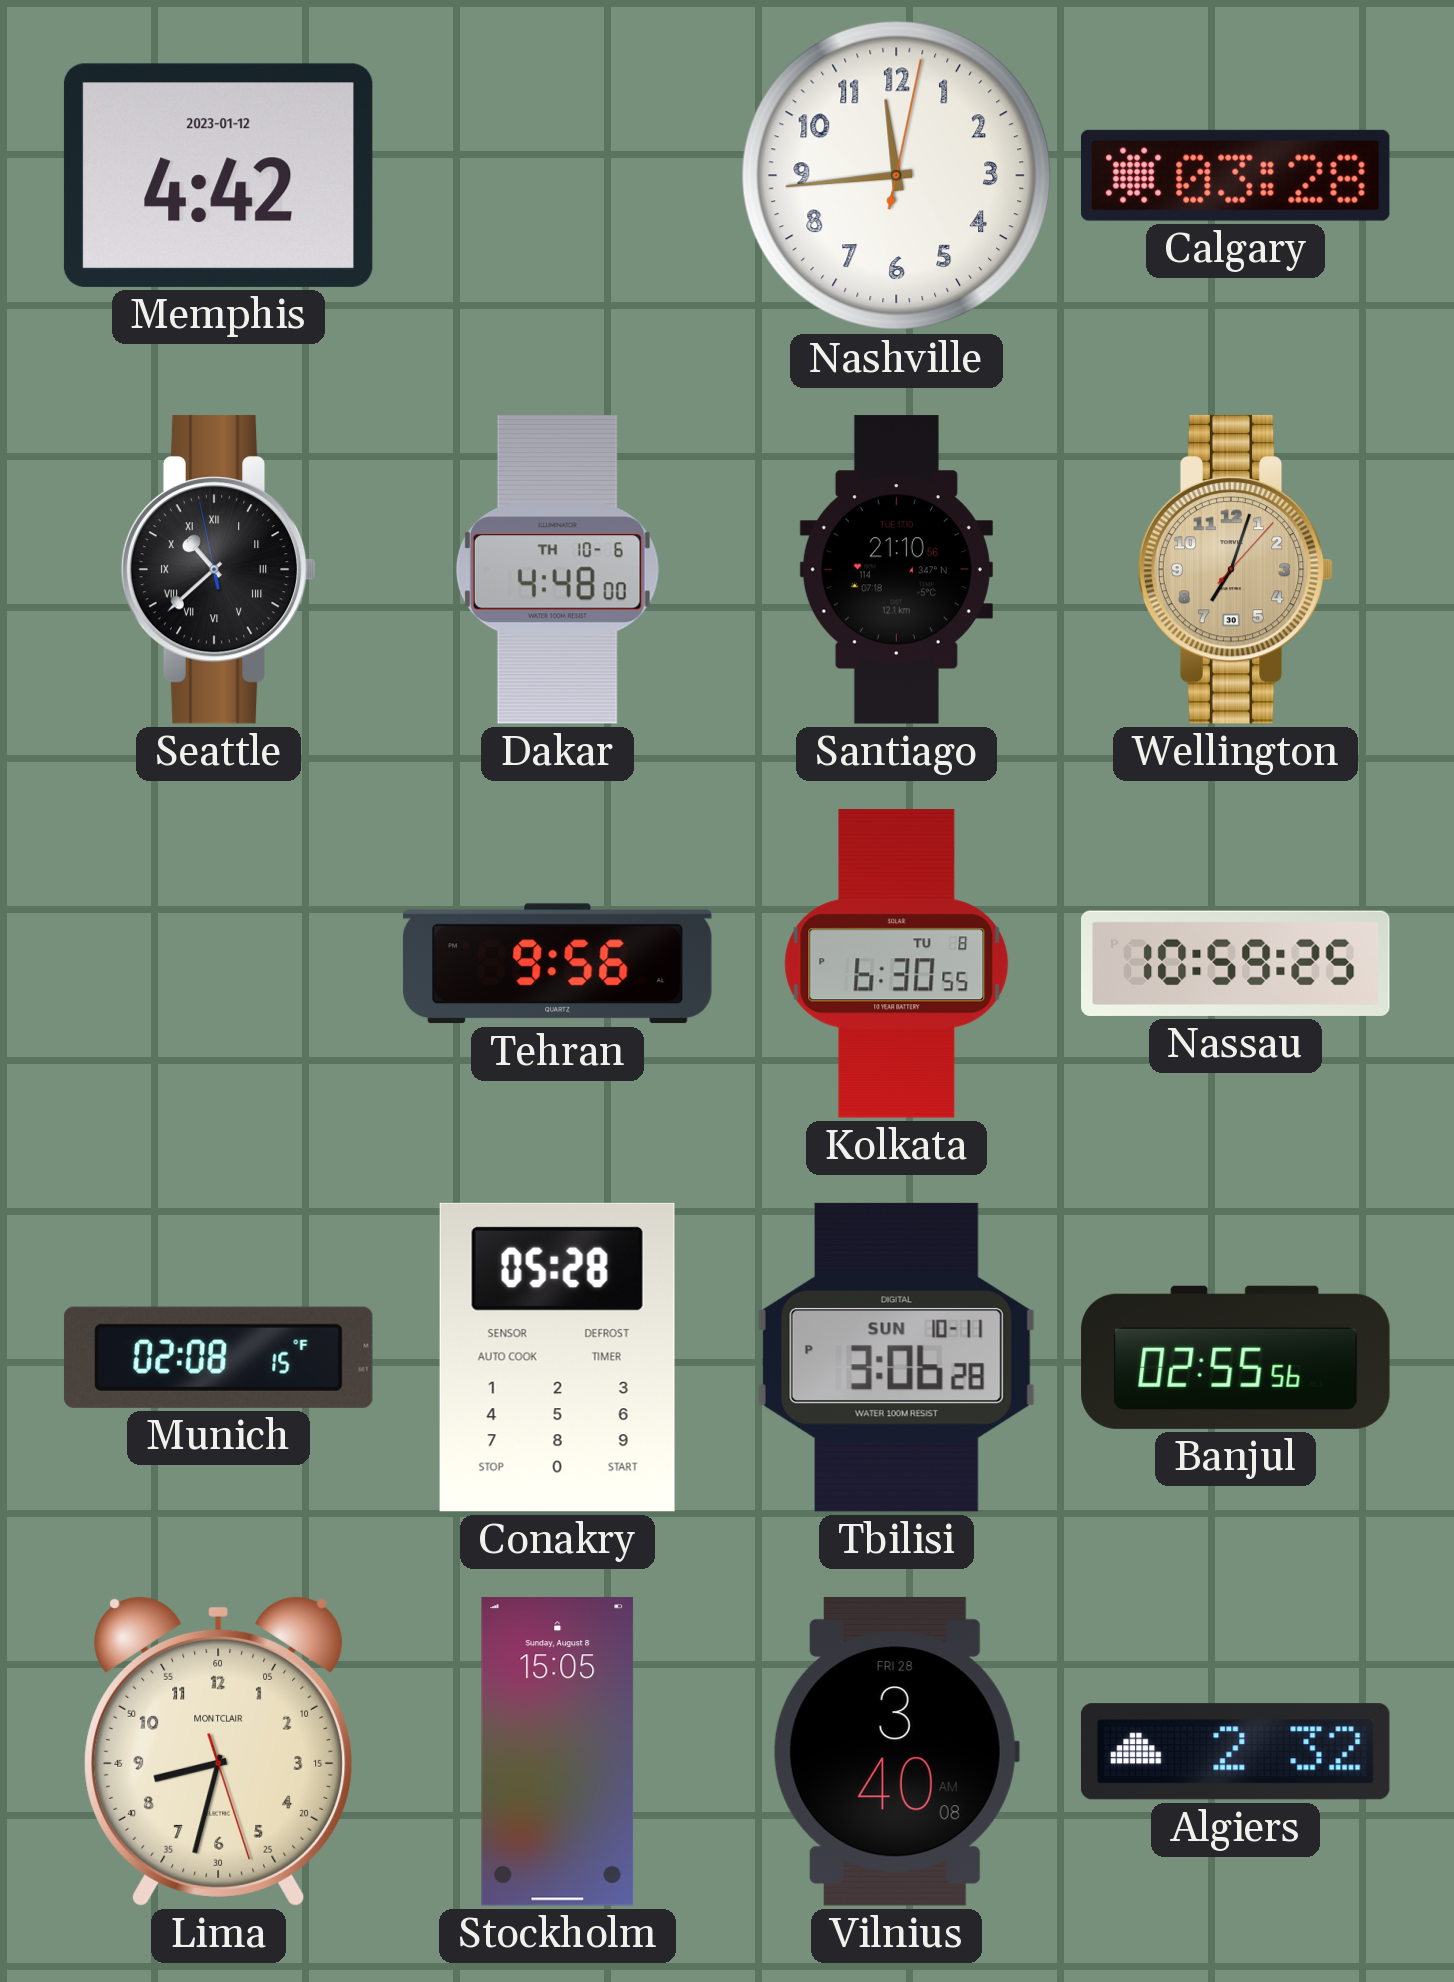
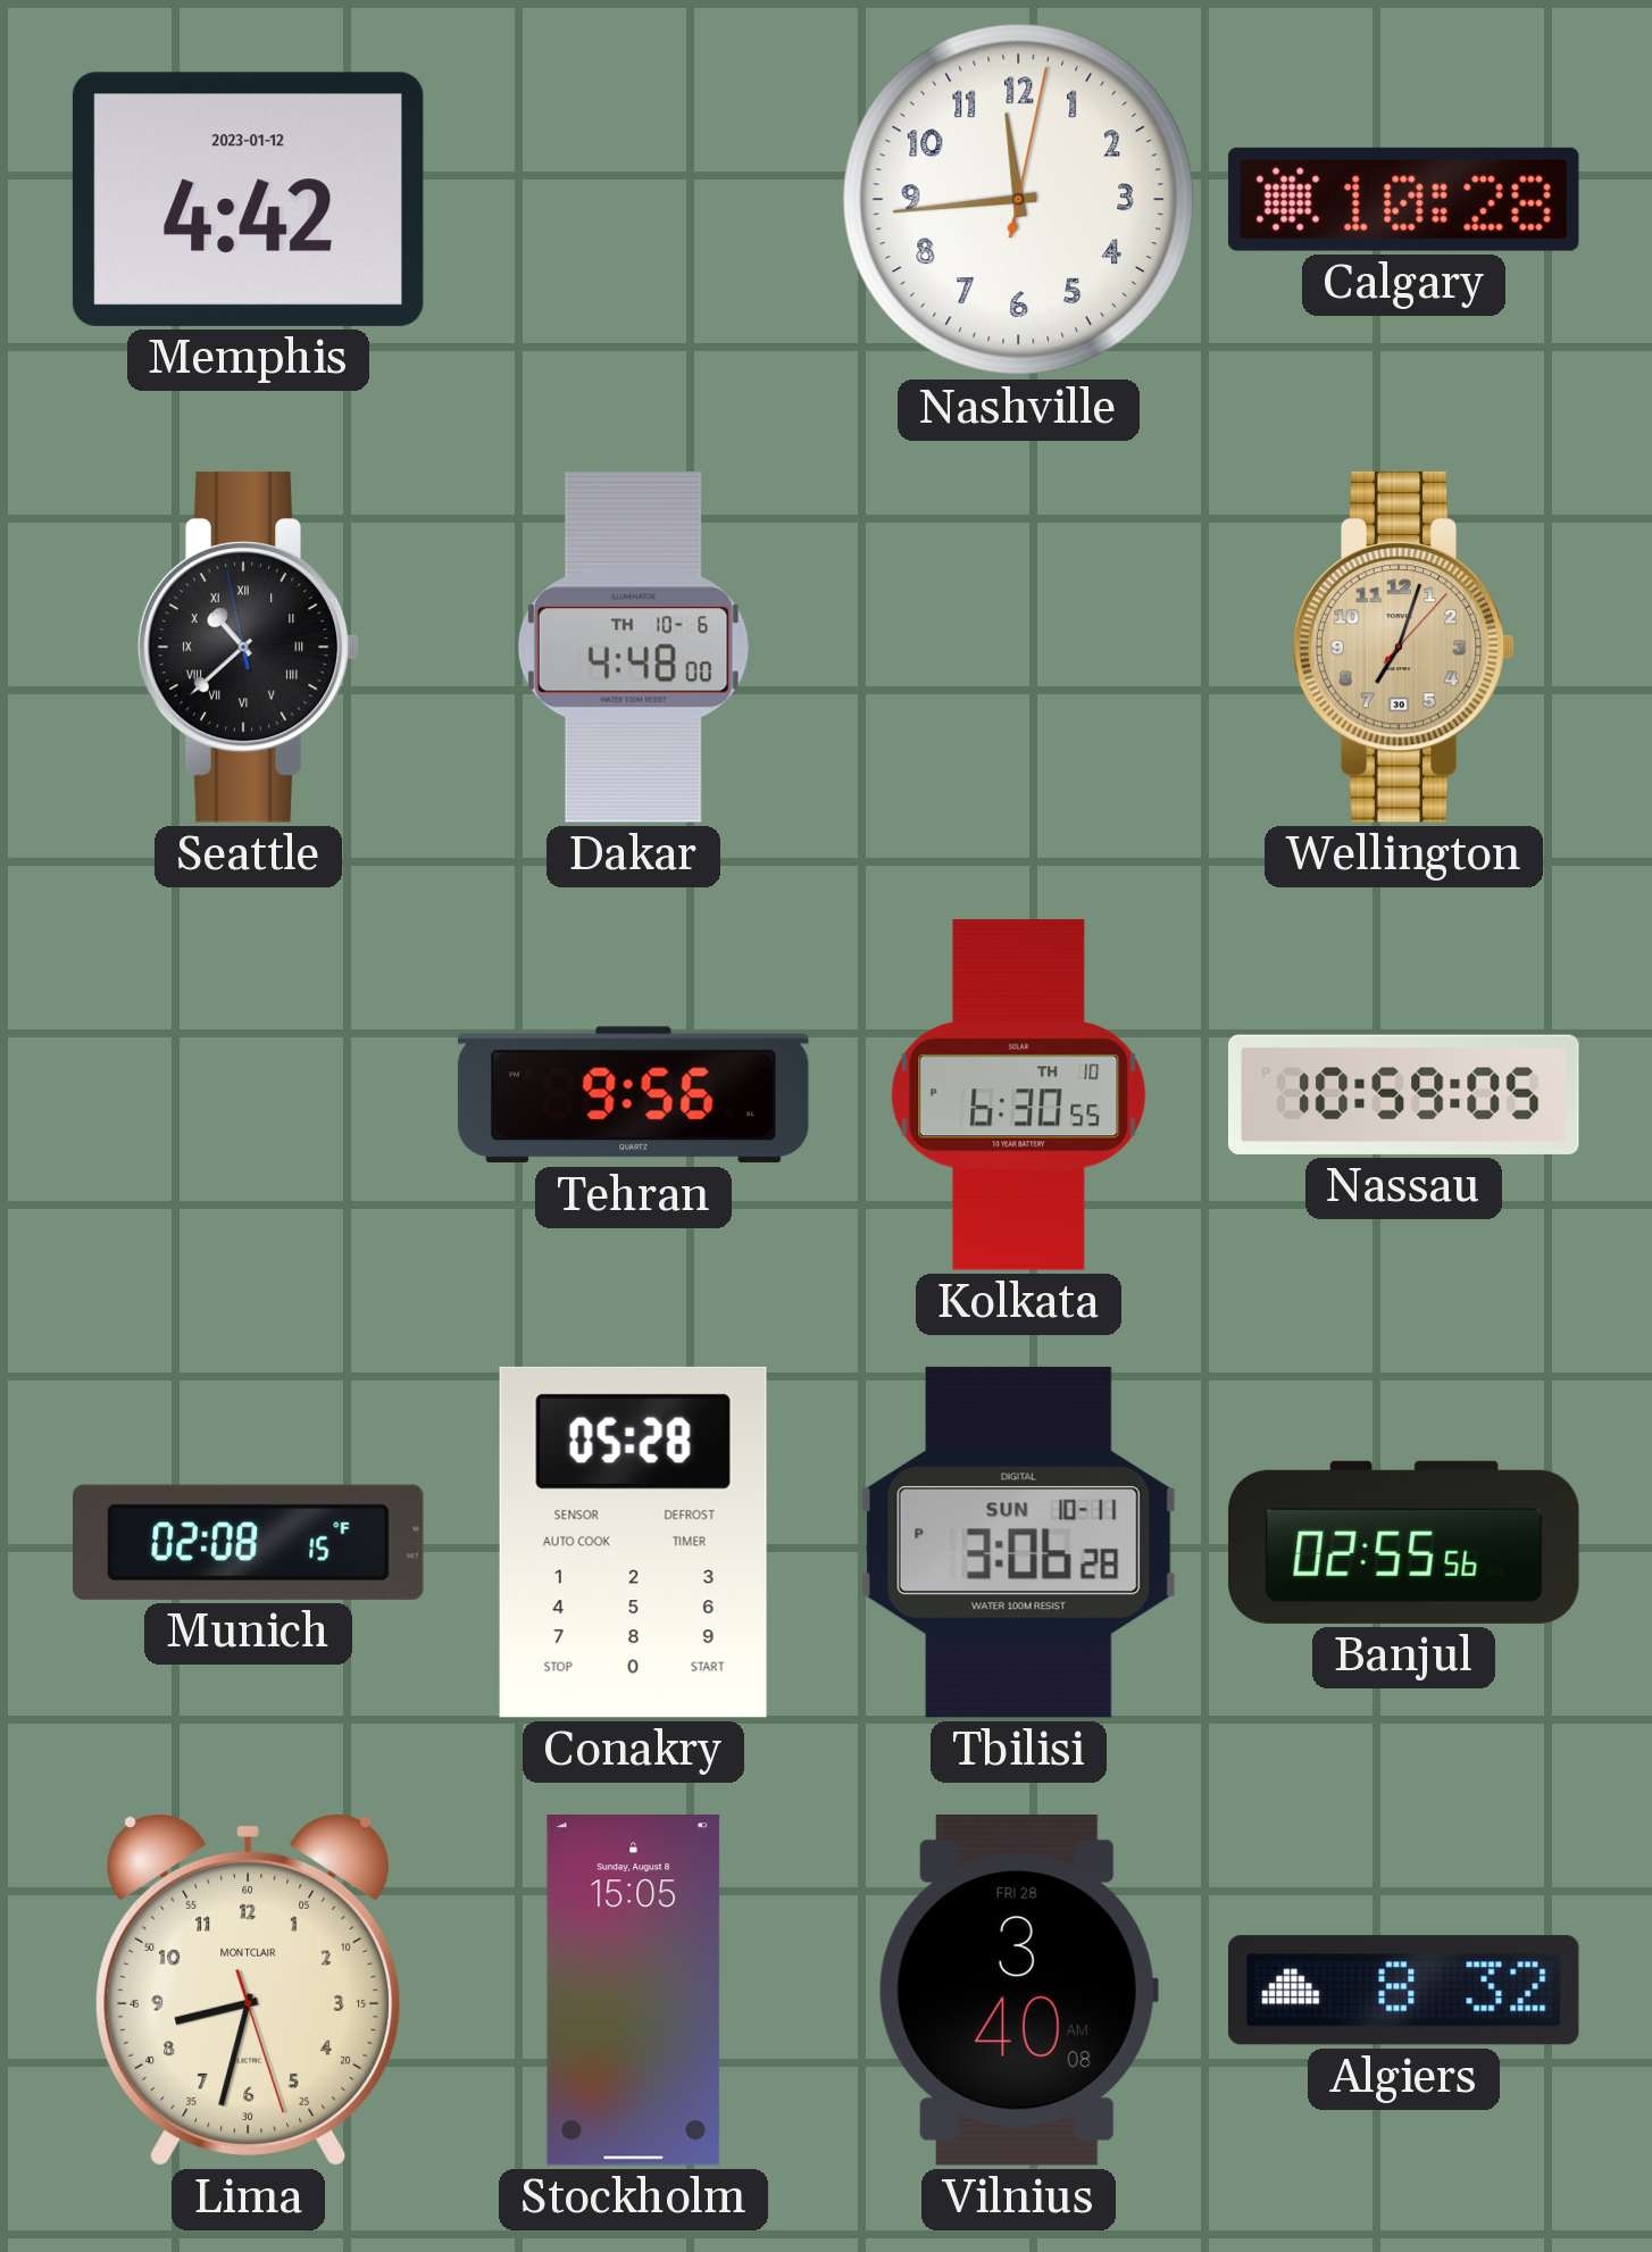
Calgary: 03:28 -> 10:28
Santiago: 21:10 -> none
Kolkata date: TU 8 -> TH 10
Nassau: 10:59:25 -> 10:59:05
Algiers: 2:32 -> 8:32
